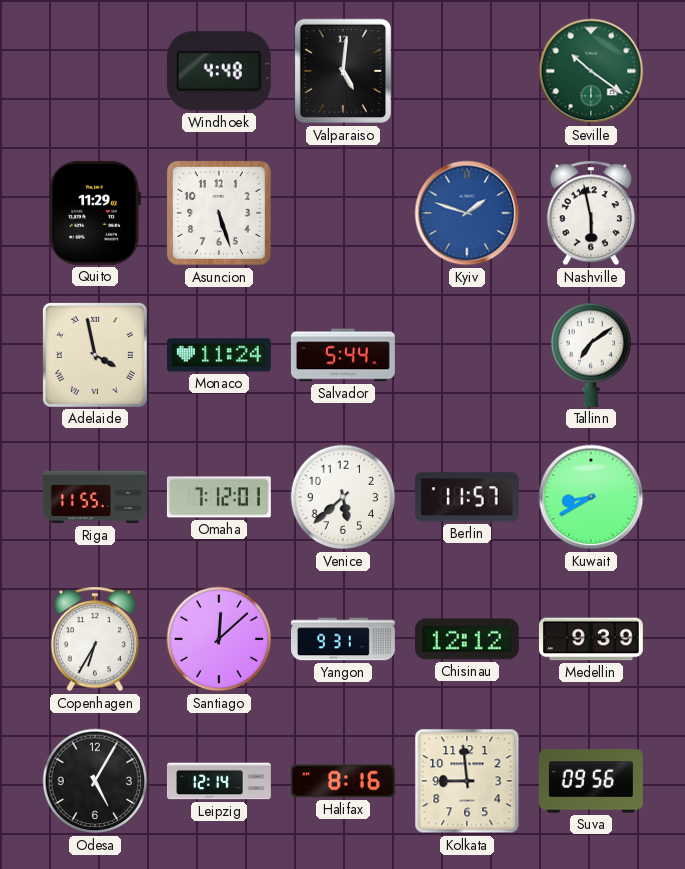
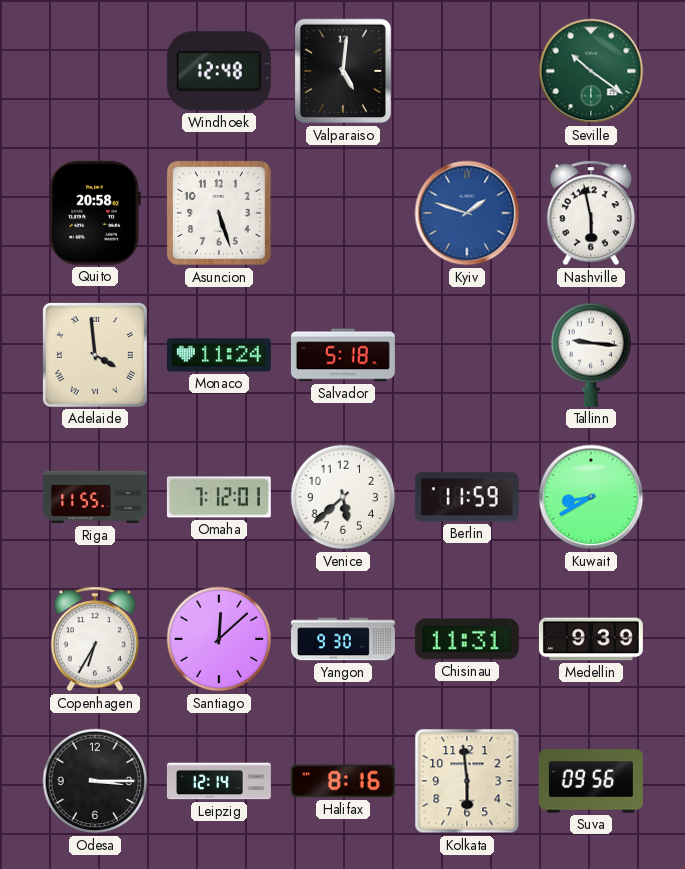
Windhoek: 4:48 -> 12:48
Quito: 11:29 -> 20:58
Adelaide: 3:58 -> 3:59
Salvador: 5:44 -> 5:18
Tallinn: 7:09 -> 9:16
Berlin: 11:57 -> 11:59
Yangon: 9:31 -> 9:30
Chisinau: 12:12 -> 11:31
Odesa: 5:05 -> 3:15
Kolkata: 8:59 -> 5:59
